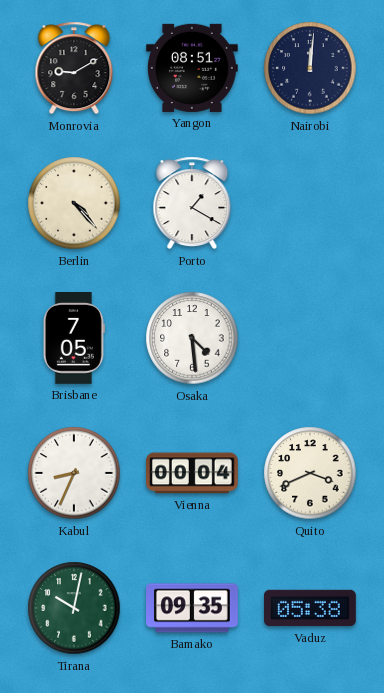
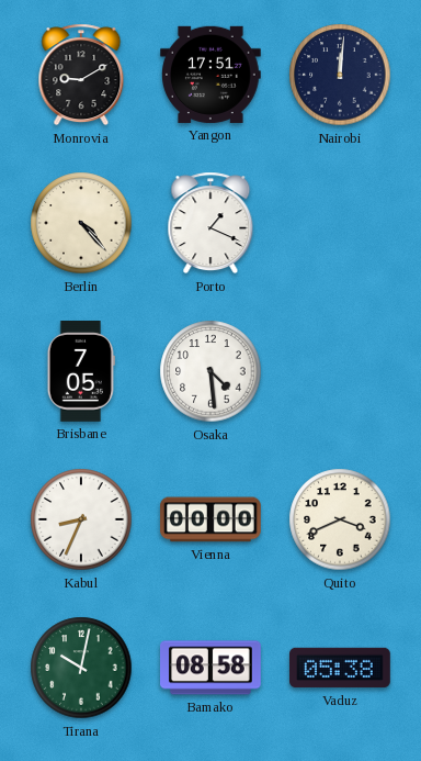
Yangon: 08:51 -> 17:51
Porto: 1:20 -> 1:19
Vienna: 00:04 -> 00:00
Bamako: 09:35 -> 08:58
